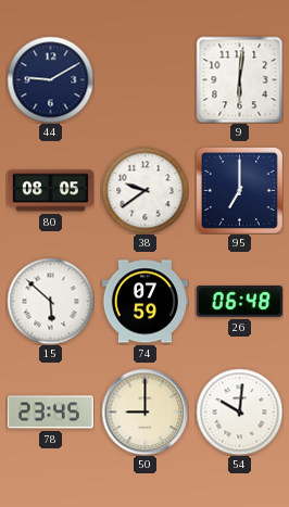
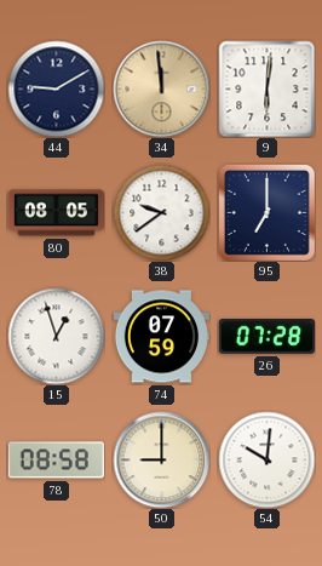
34: none -> 11:59
15: 5:52 -> 12:57
26: 06:48 -> 07:28
78: 23:45 -> 08:58
